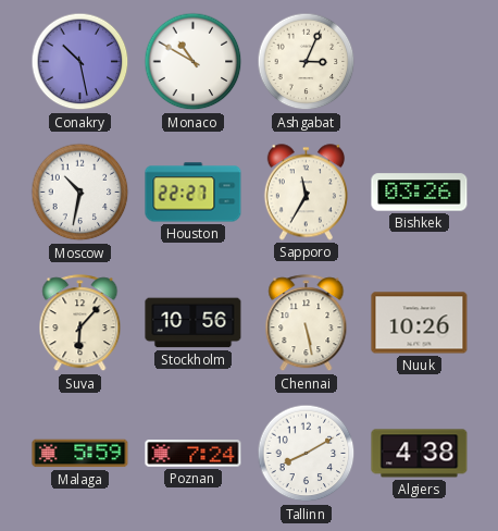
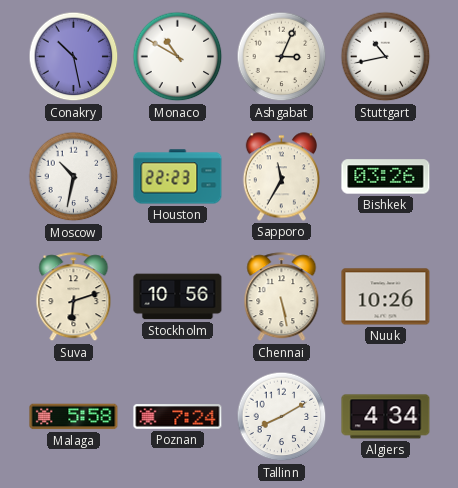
Stuttgart: none -> 10:43
Houston: 22:27 -> 22:23
Suva: 6:07 -> 6:12
Malaga: 5:59 -> 5:58
Algiers: 4:38 -> 4:34
